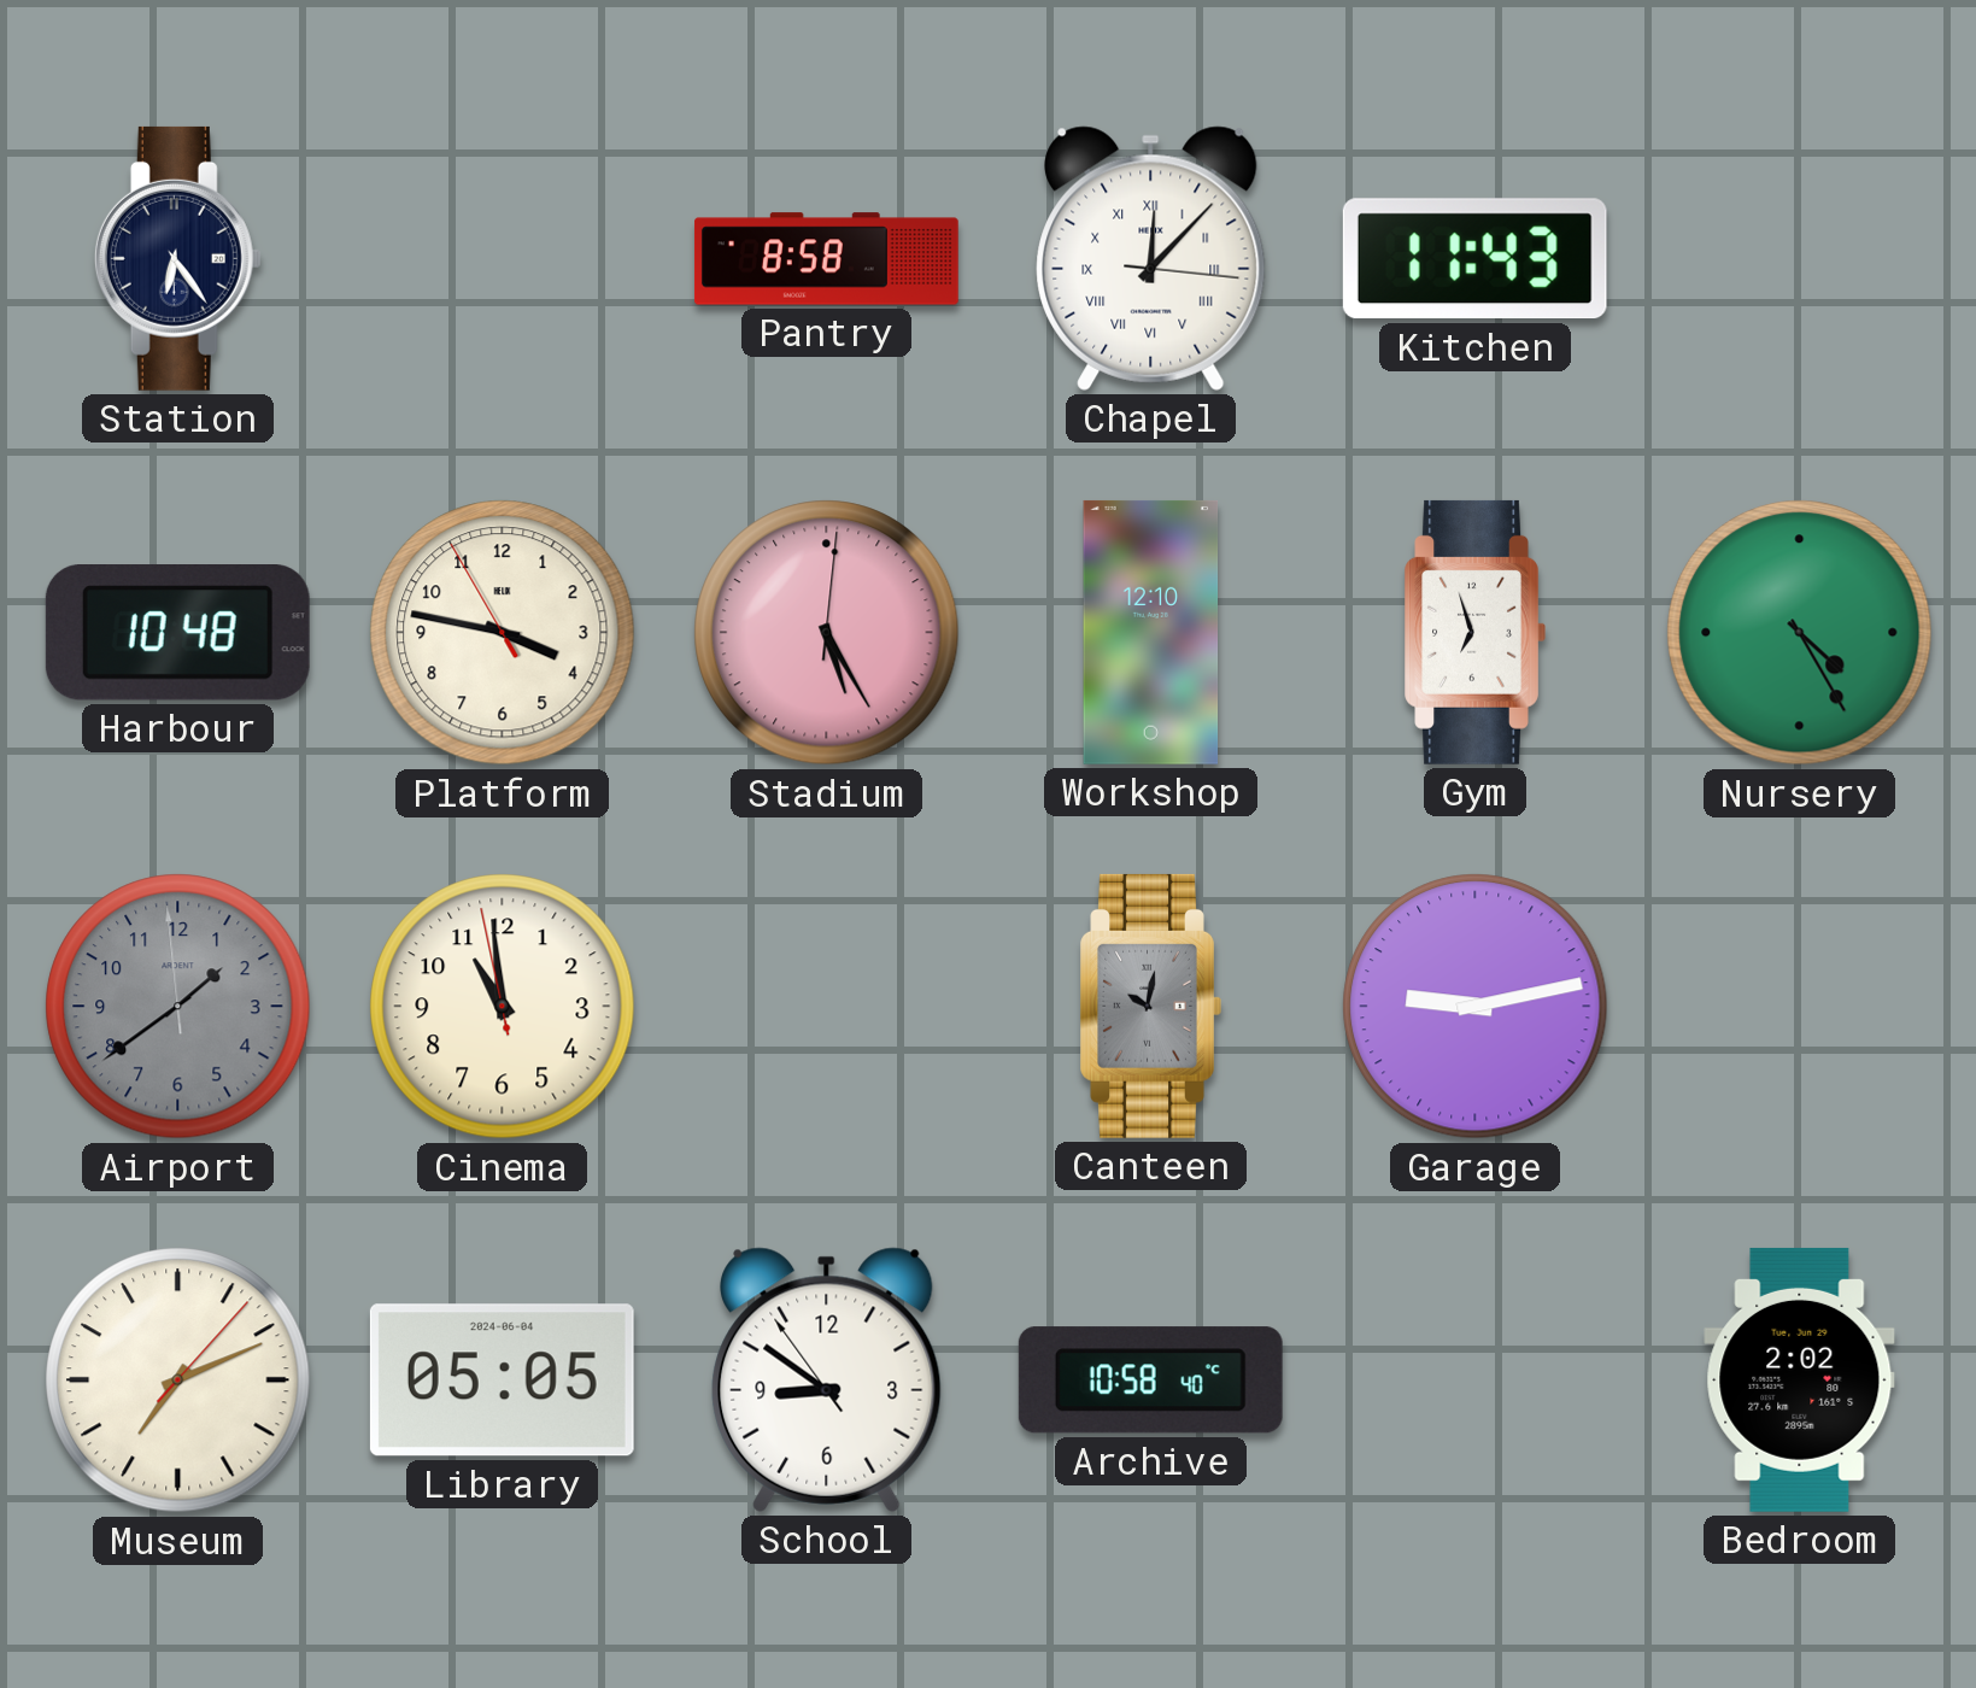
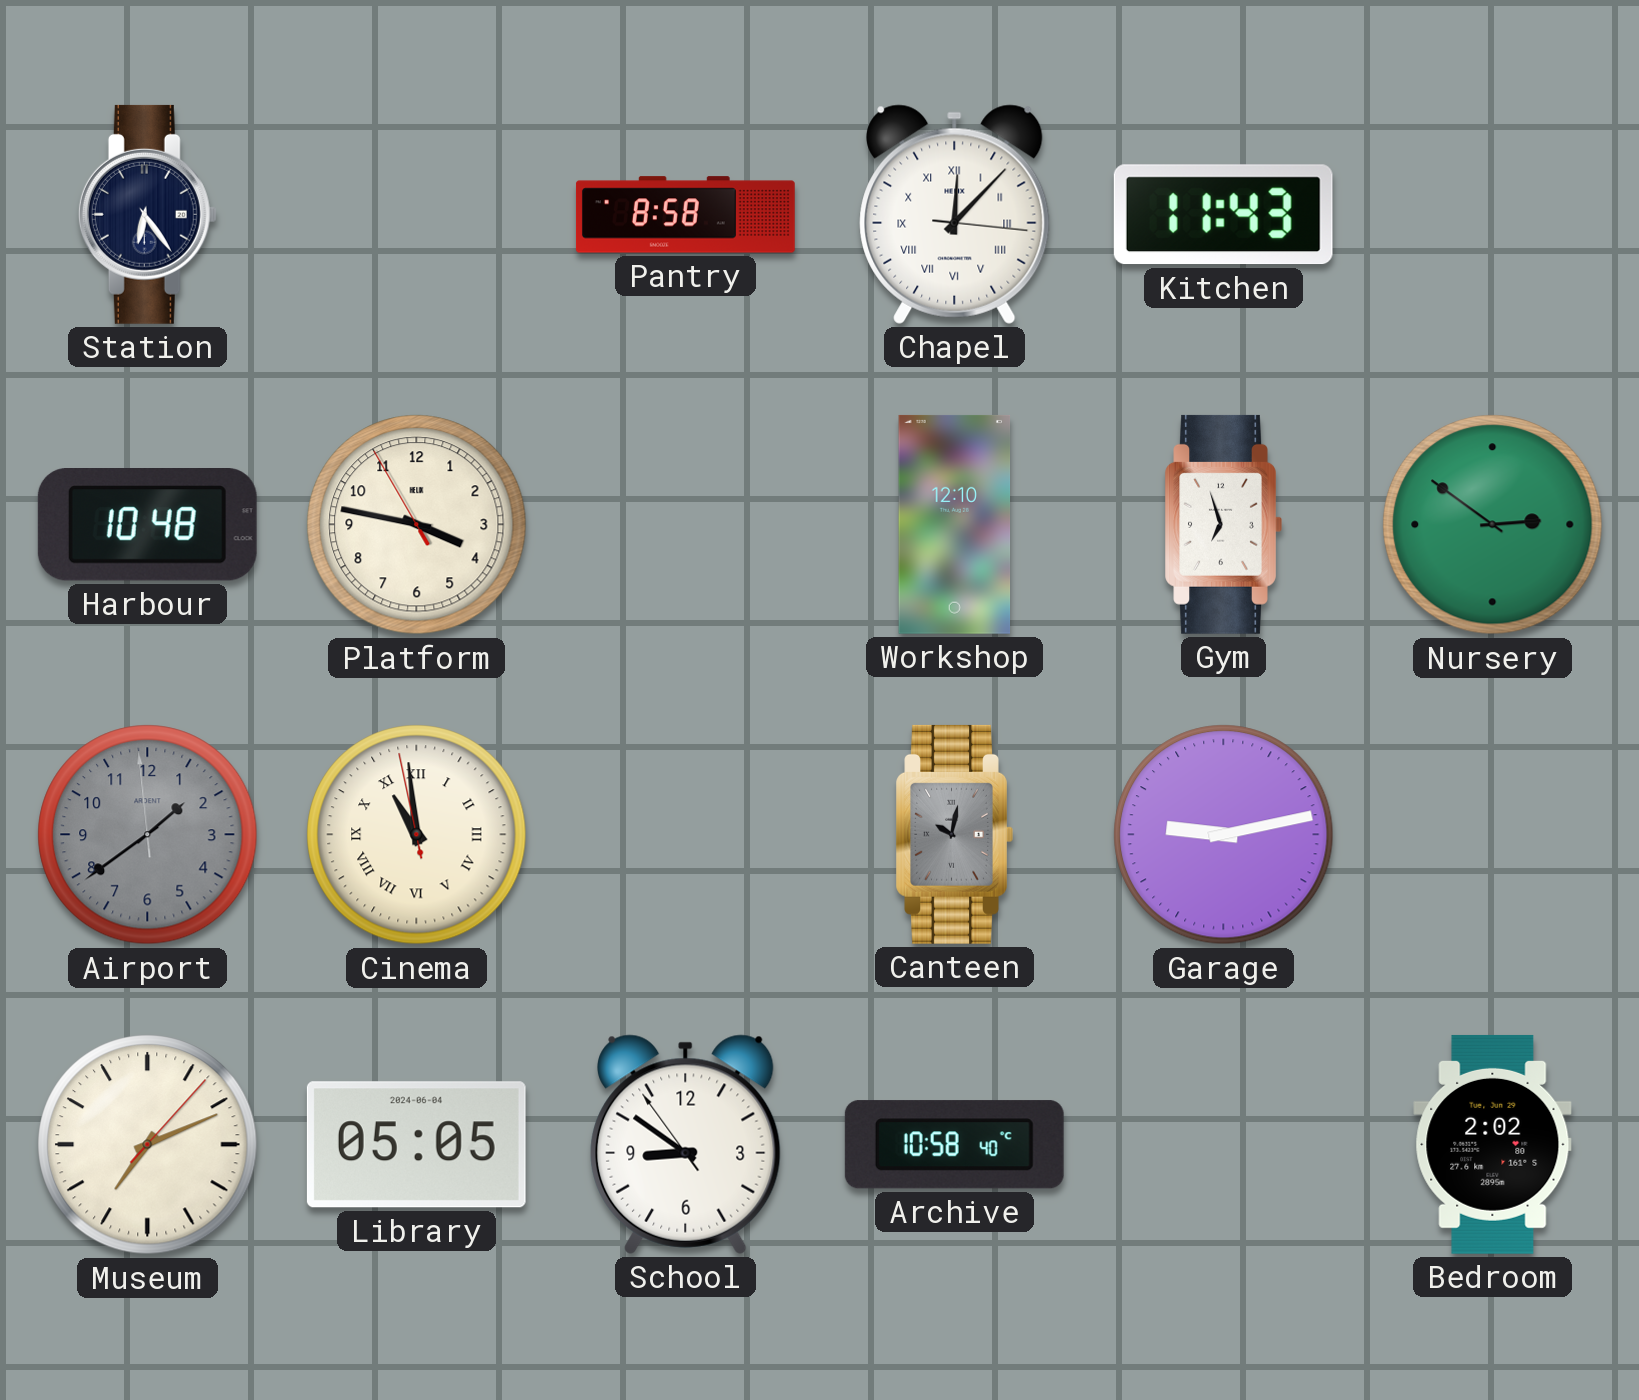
Stadium: 5:25 -> none
Nursery: 4:25 -> 2:51
Cinema numerals: Arabic -> Roman
